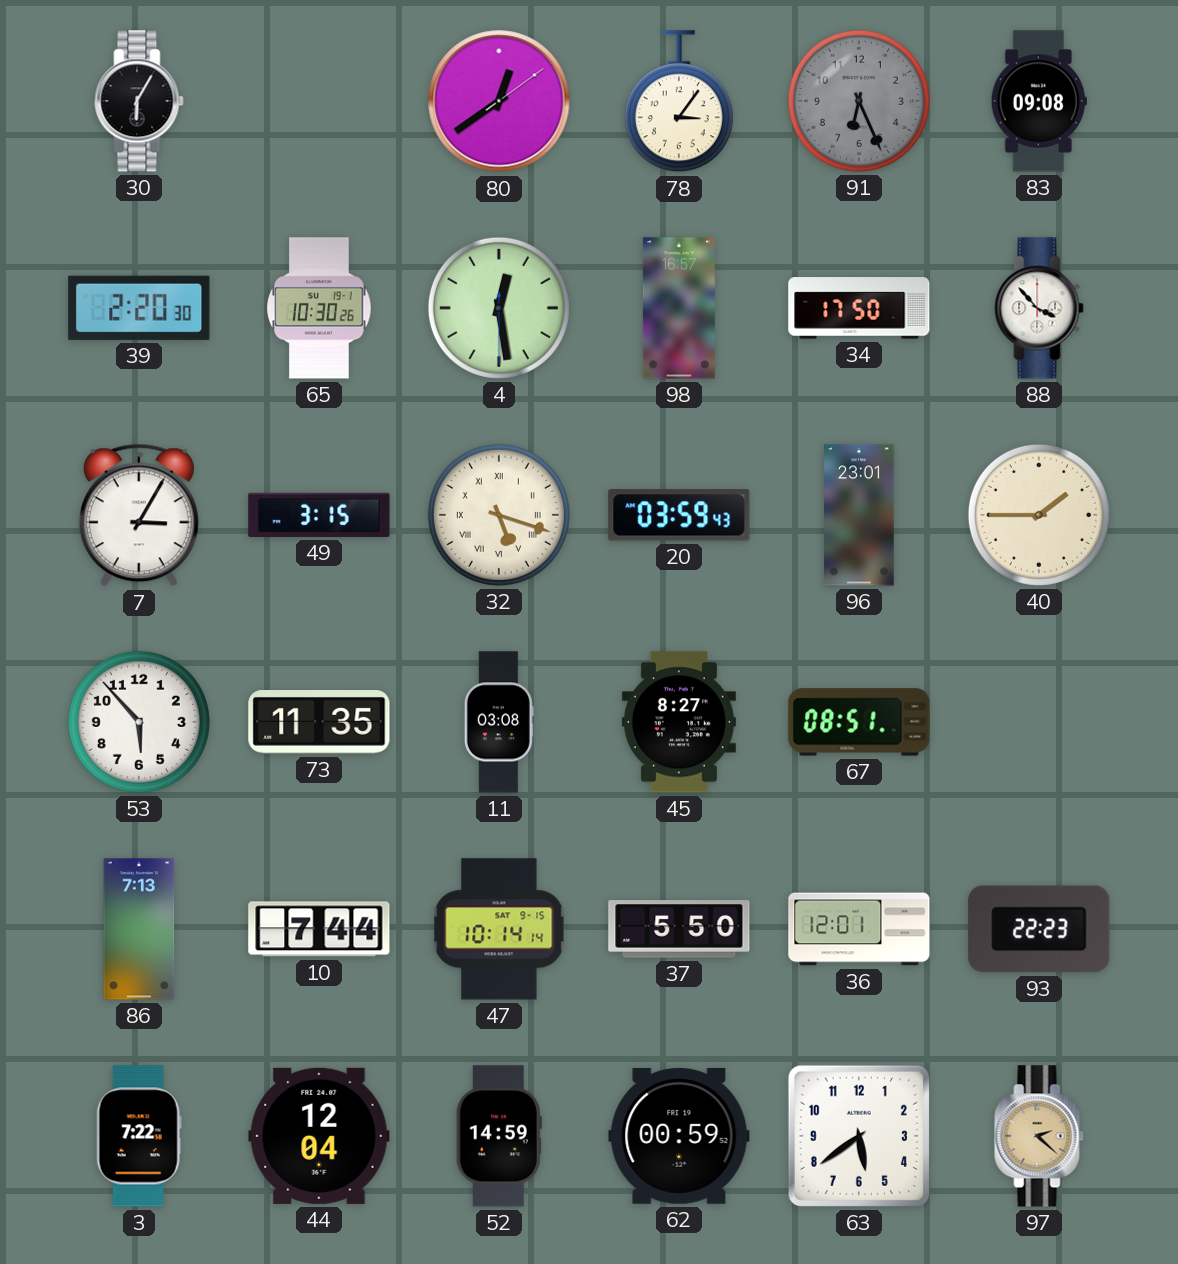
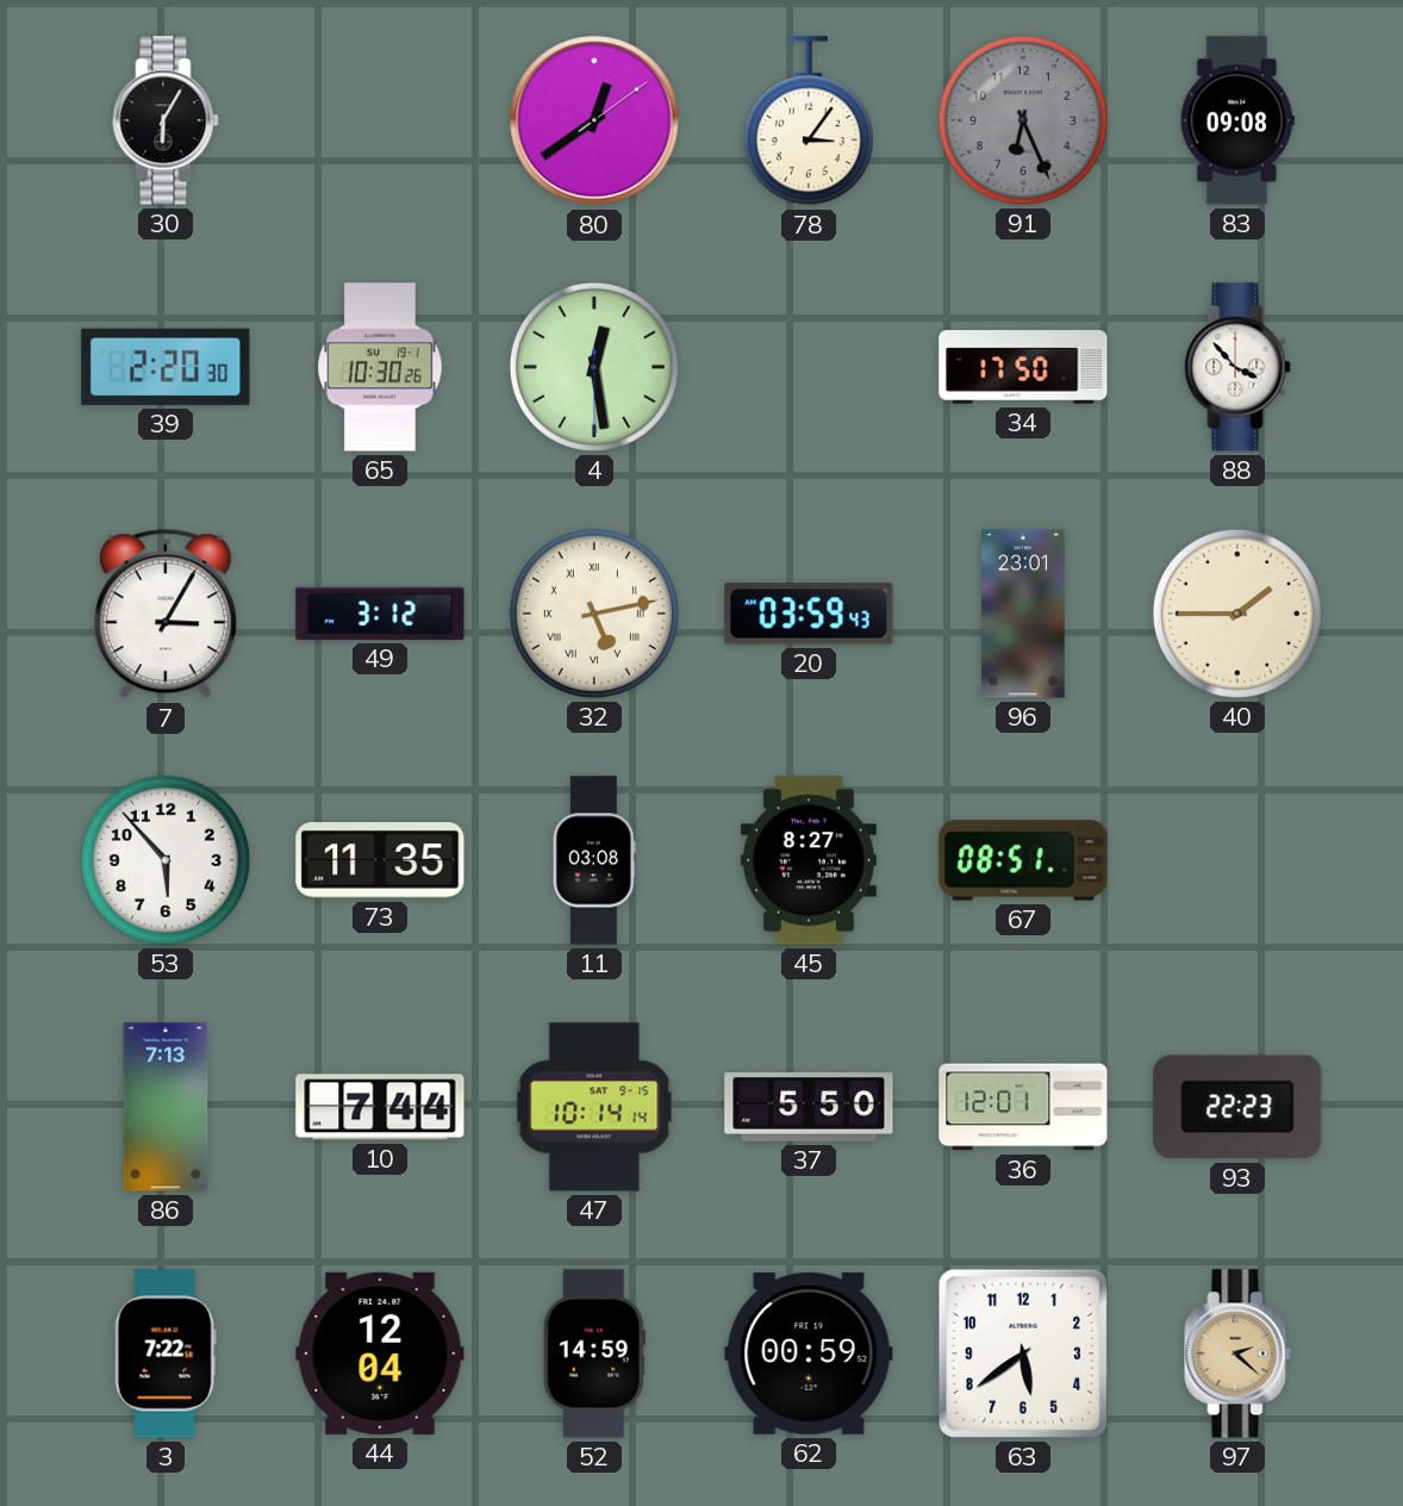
98: 16:57 -> none
49: 3:15 -> 3:12
32: 5:18 -> 5:13
